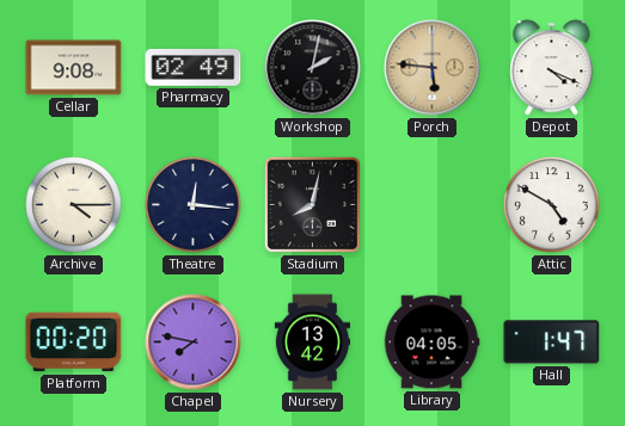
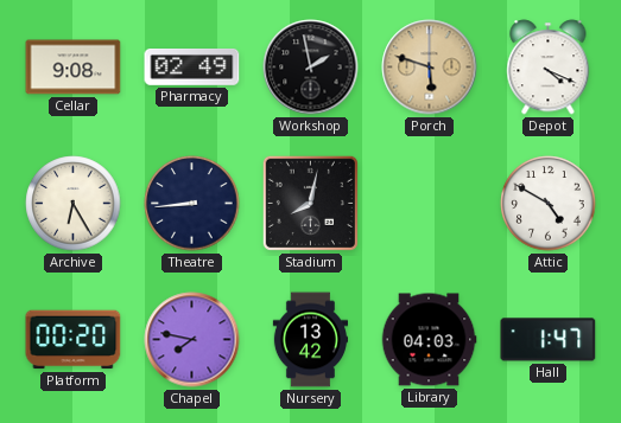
Workshop: 2:02 -> 1:58
Porch: 5:46 -> 5:48
Archive: 4:15 -> 6:25
Theatre: 12:16 -> 8:44
Library: 04:05 -> 04:03
